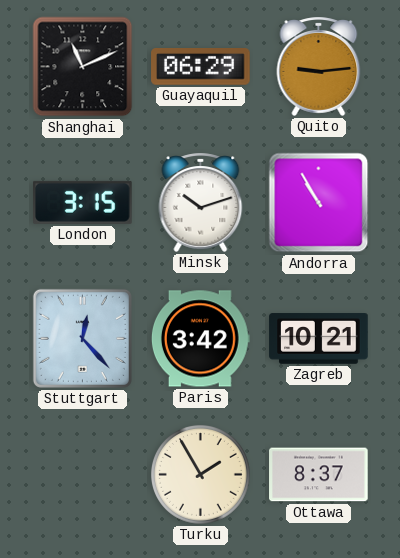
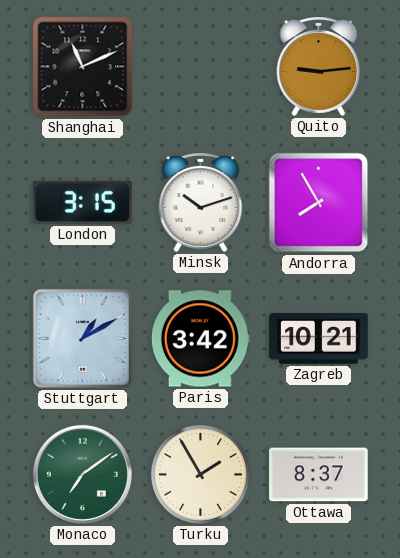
Guayaquil: 06:29 -> none
Andorra: 10:55 -> 7:55
Stuttgart: 12:23 -> 1:10
Monaco: none -> 7:09
